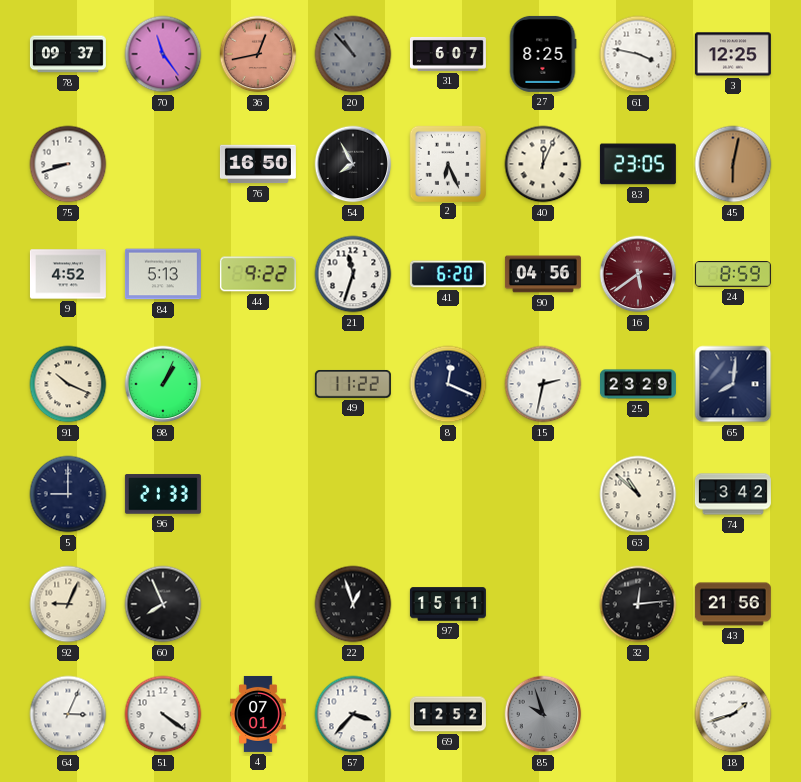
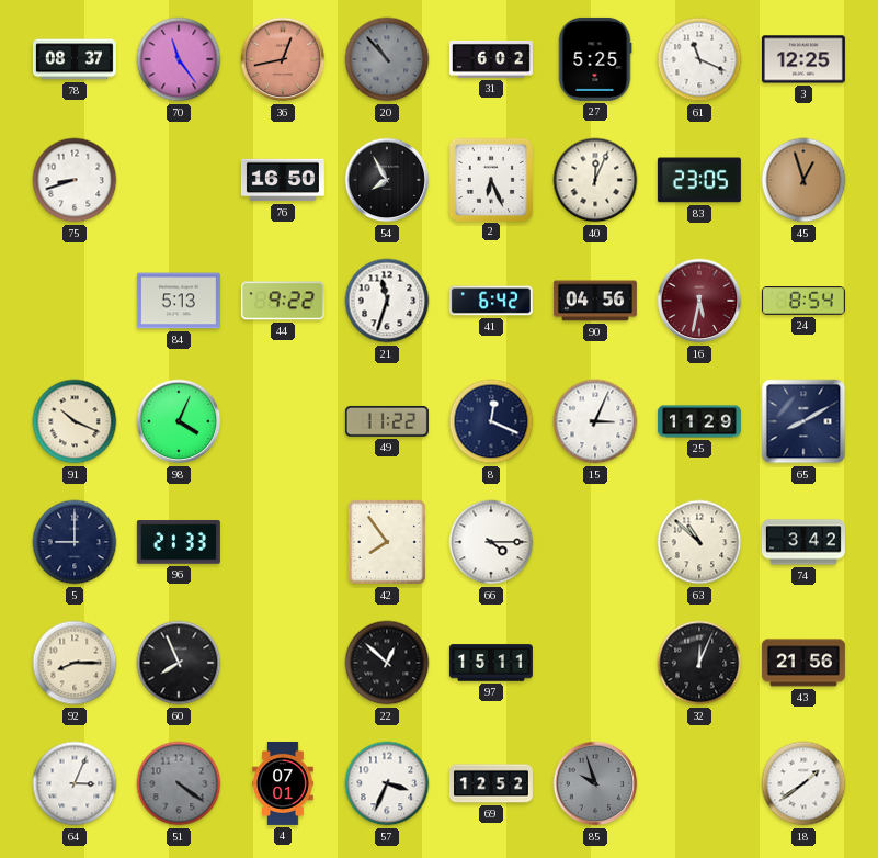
78: 09:37 -> 08:37
31: 6:07 -> 6:02
27: 8:25 -> 5:25
61: 3:47 -> 11:19
45: 6:02 -> 12:57
9: 4:52 -> none
41: 6:20 -> 6:42
16: 5:39 -> 5:32
24: 8:59 -> 8:54
98: 1:04 -> 4:04
15: 2:32 -> 3:04
25: 23:29 -> 11:29
65: 8:01 -> 8:10
42: none -> 7:54
66: none -> 4:15
92: 9:04 -> 8:15
22: 12:57 -> 12:52
32: 12:14 -> 12:04
51 dial: white -> grey
57: 3:37 -> 3:34
18: 1:42 -> 1:39
